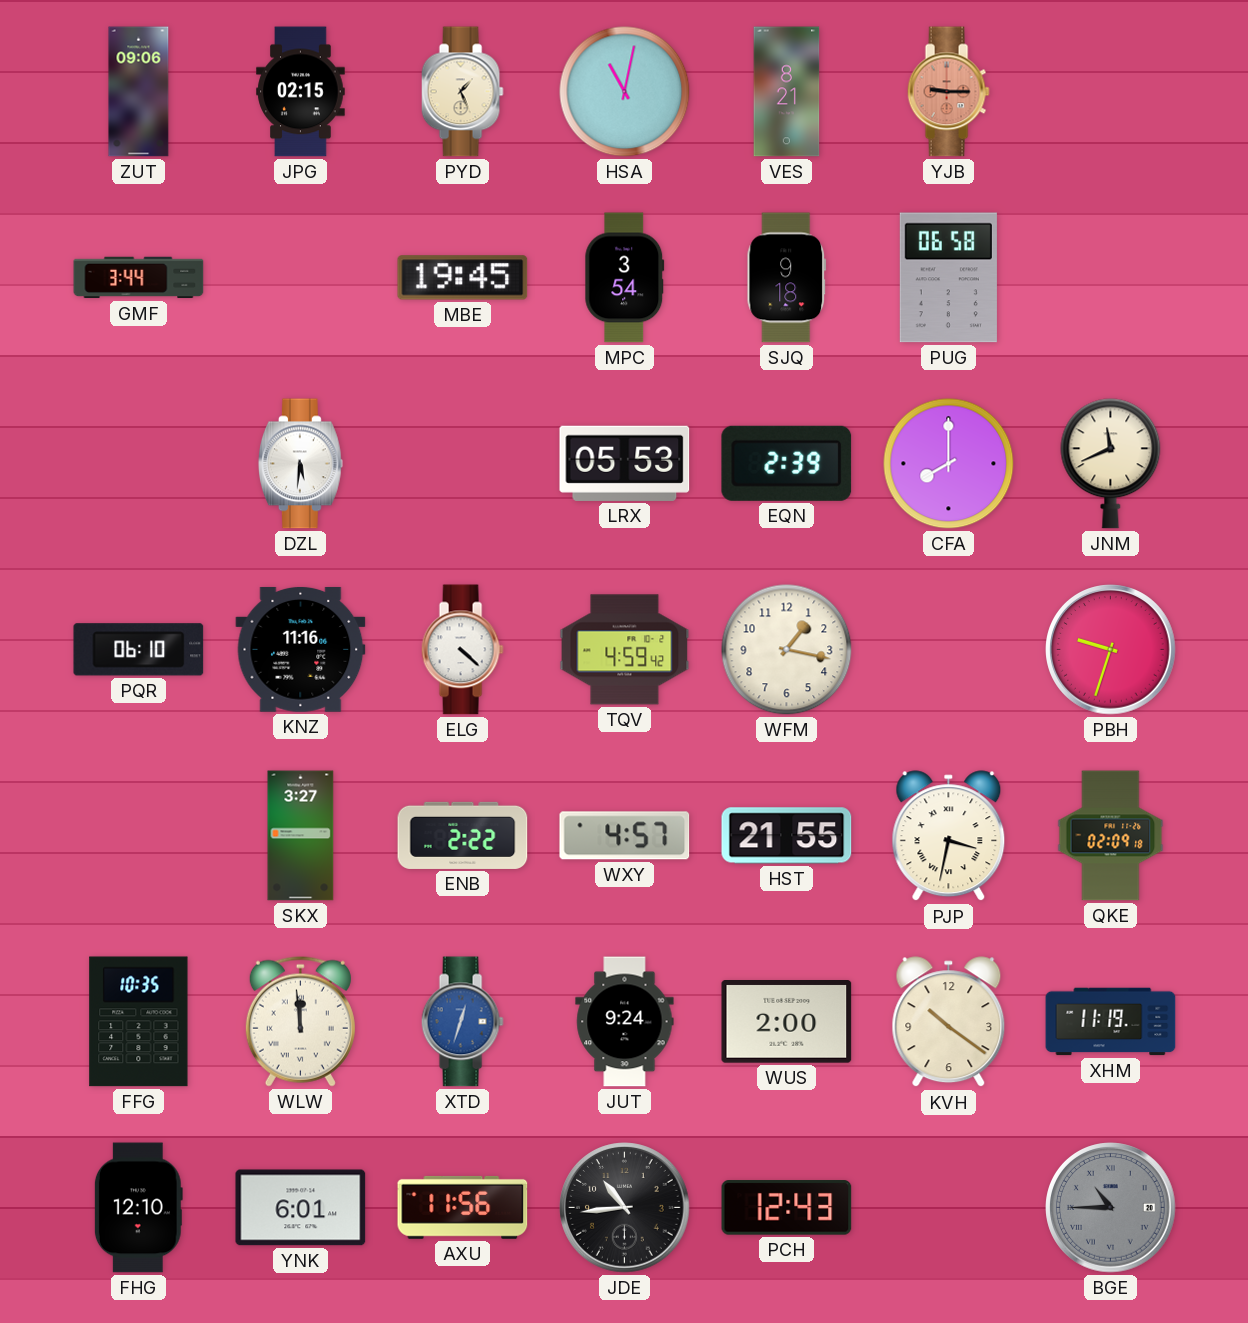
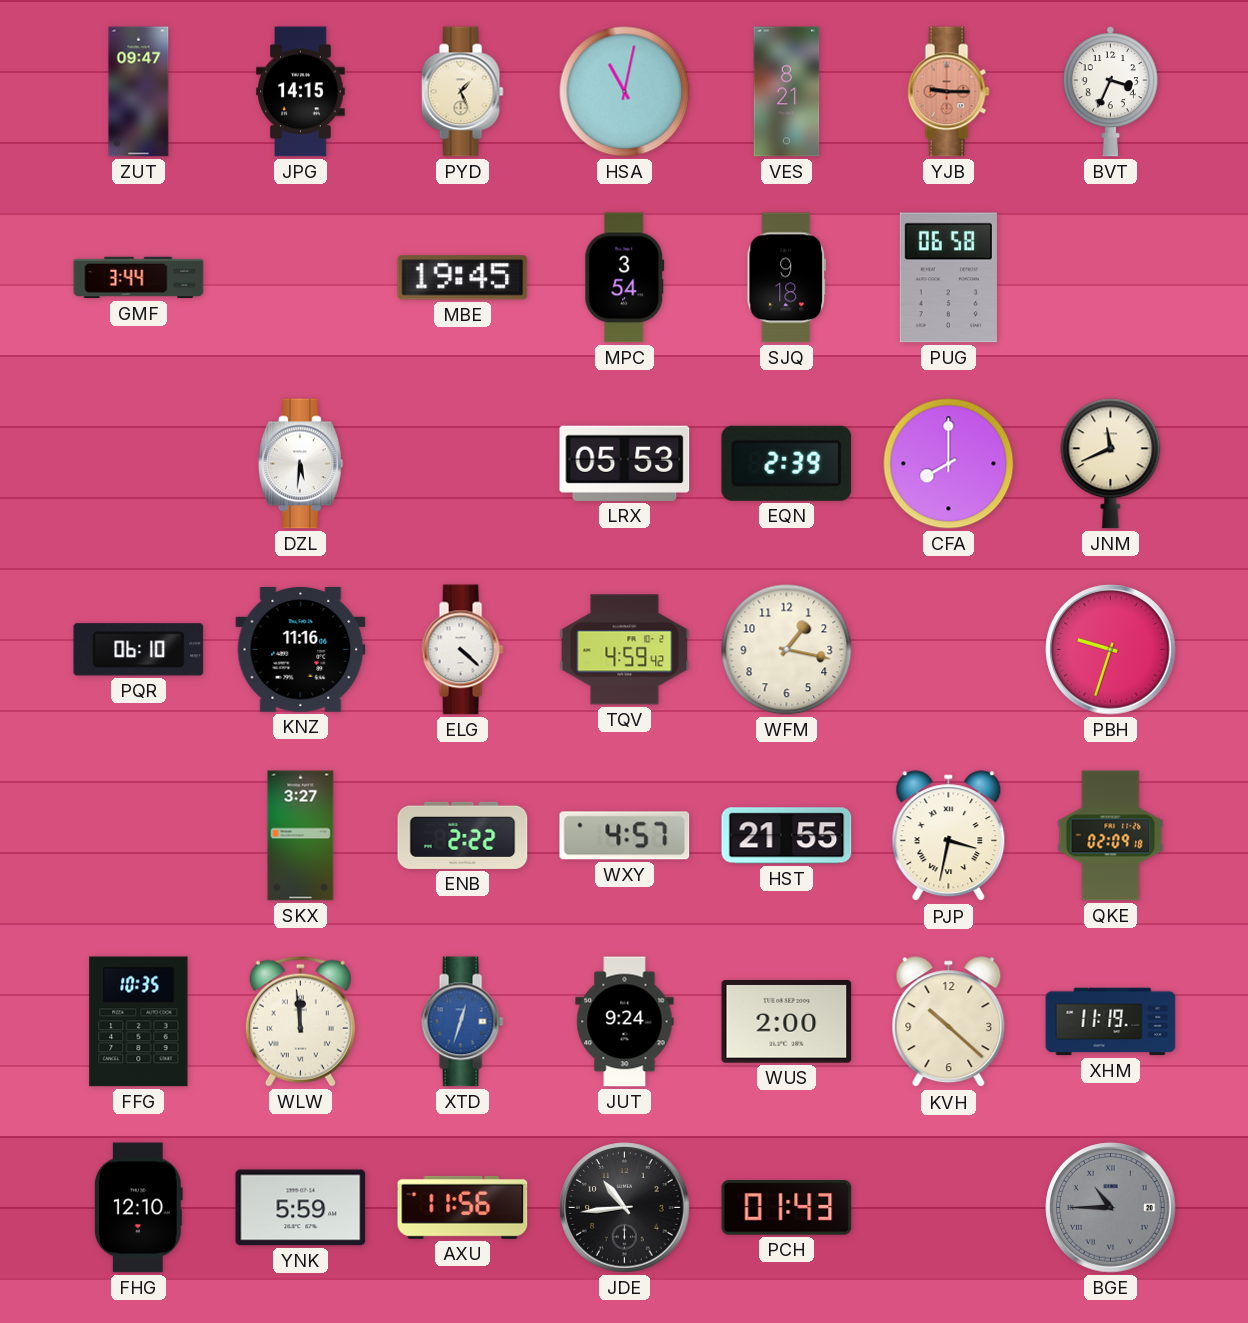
ZUT: 09:06 -> 09:47
JPG: 02:15 -> 14:15
BVT: none -> 3:34
KVH: 10:21 -> 10:22
YNK: 6:01 -> 5:59
PCH: 12:43 -> 01:43
